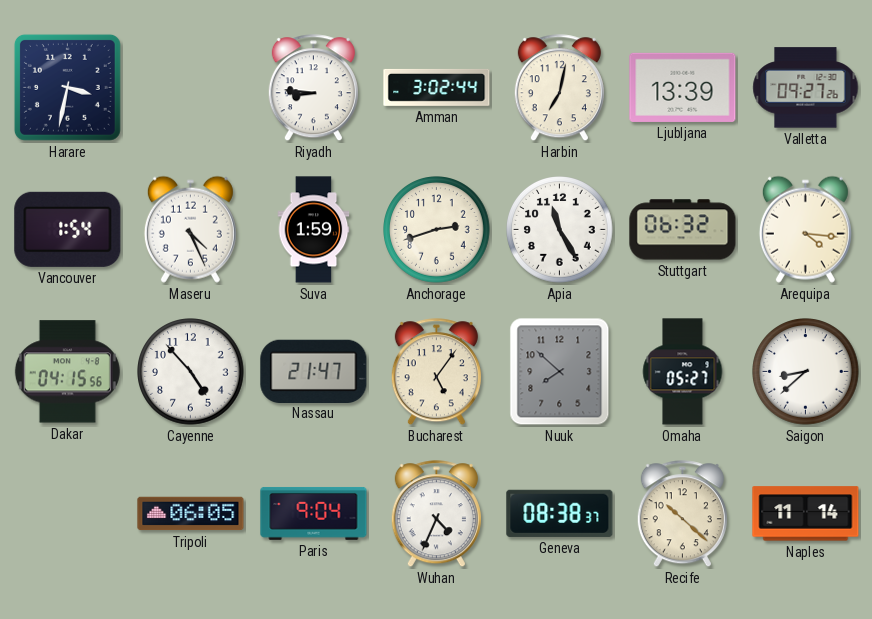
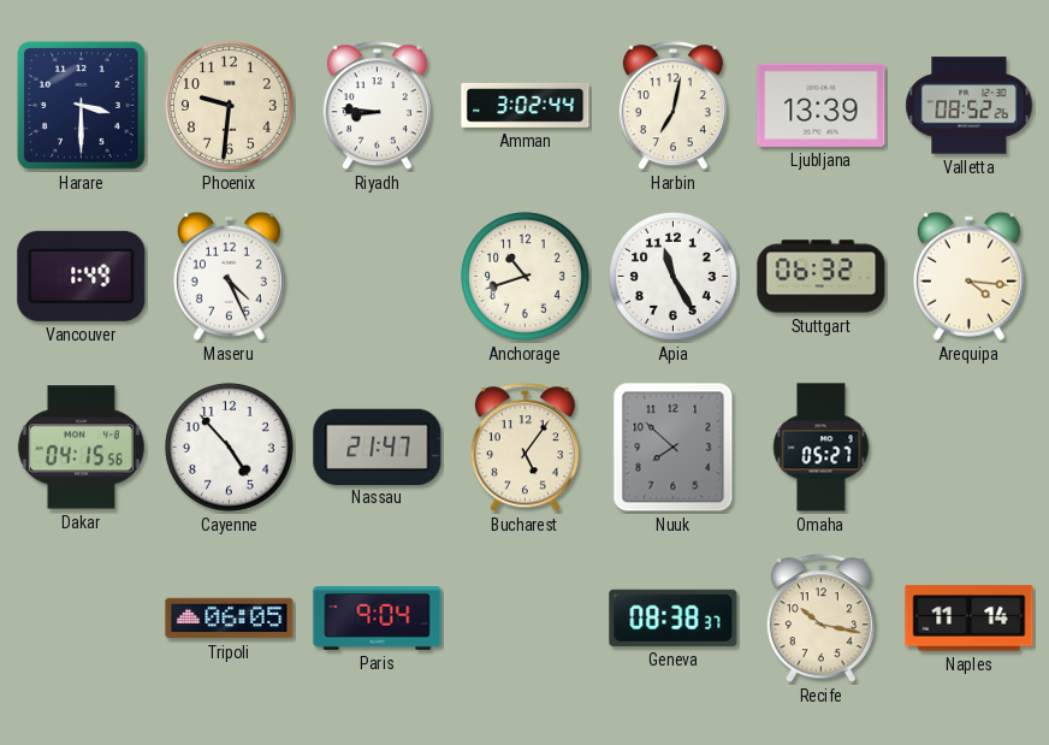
Harare: 3:32 -> 3:30
Phoenix: none -> 9:31
Valletta: 09:27 -> 08:52
Vancouver: 1:54 -> 1:49
Suva: 1:59 -> none
Anchorage: 2:42 -> 10:42
Saigon: 8:38 -> none
Wuhan: 4:34 -> none
Recife: 10:22 -> 10:17
